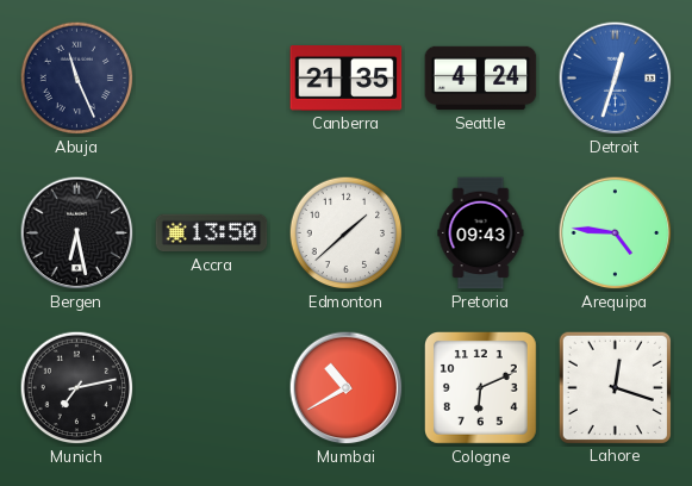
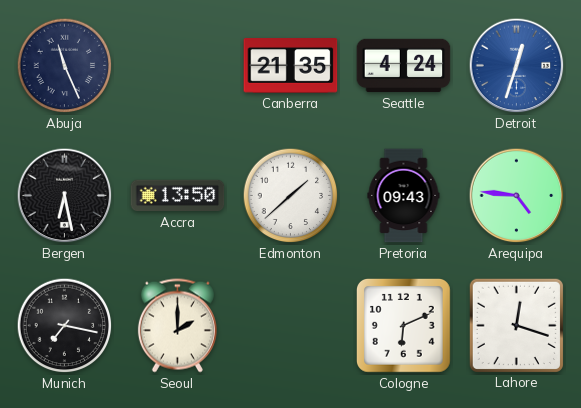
Munich: 7:13 -> 7:17
Seoul: none -> 2:00
Mumbai: 10:40 -> none
